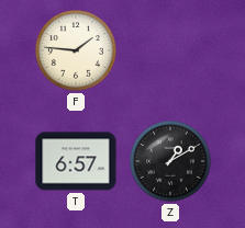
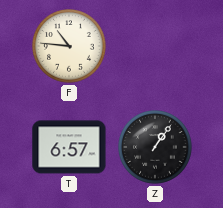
F: 1:46 -> 10:46
Z: 1:10 -> 1:06
